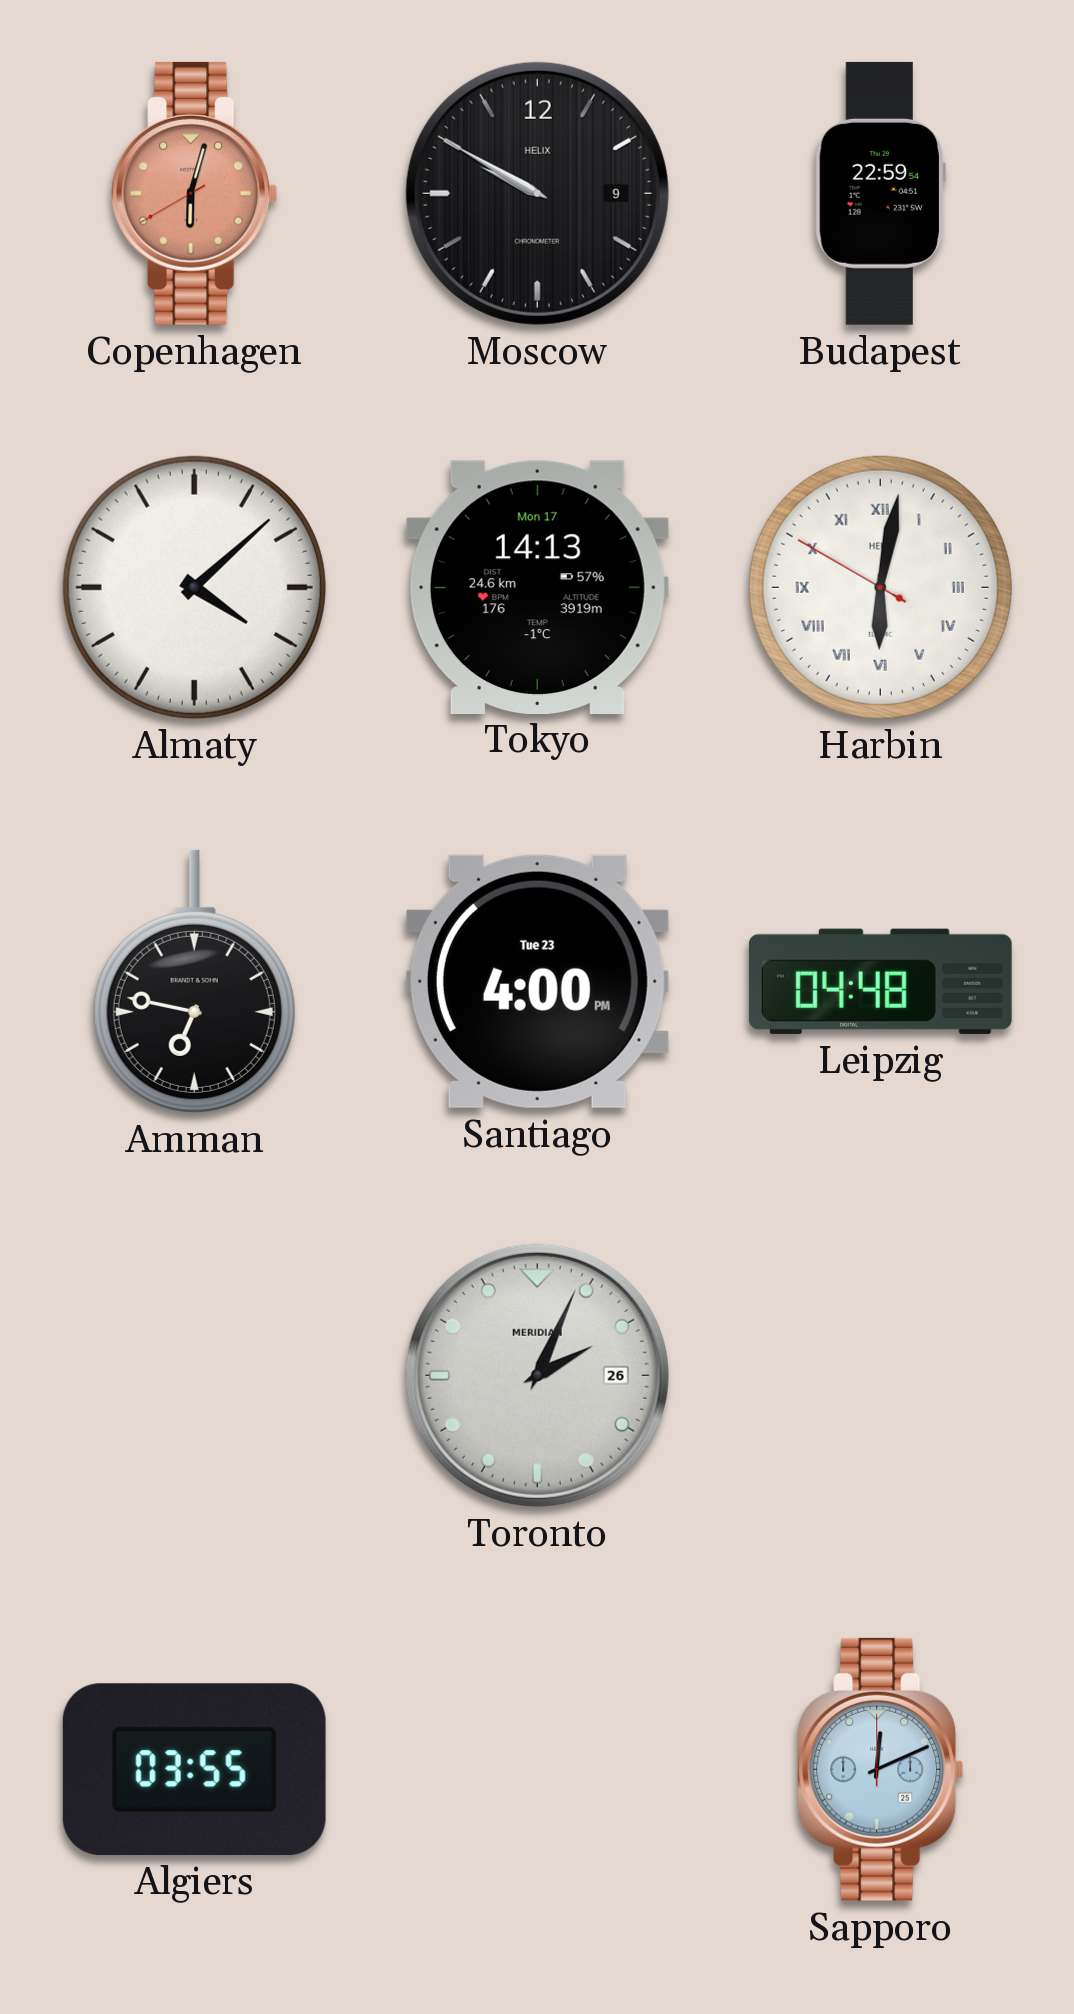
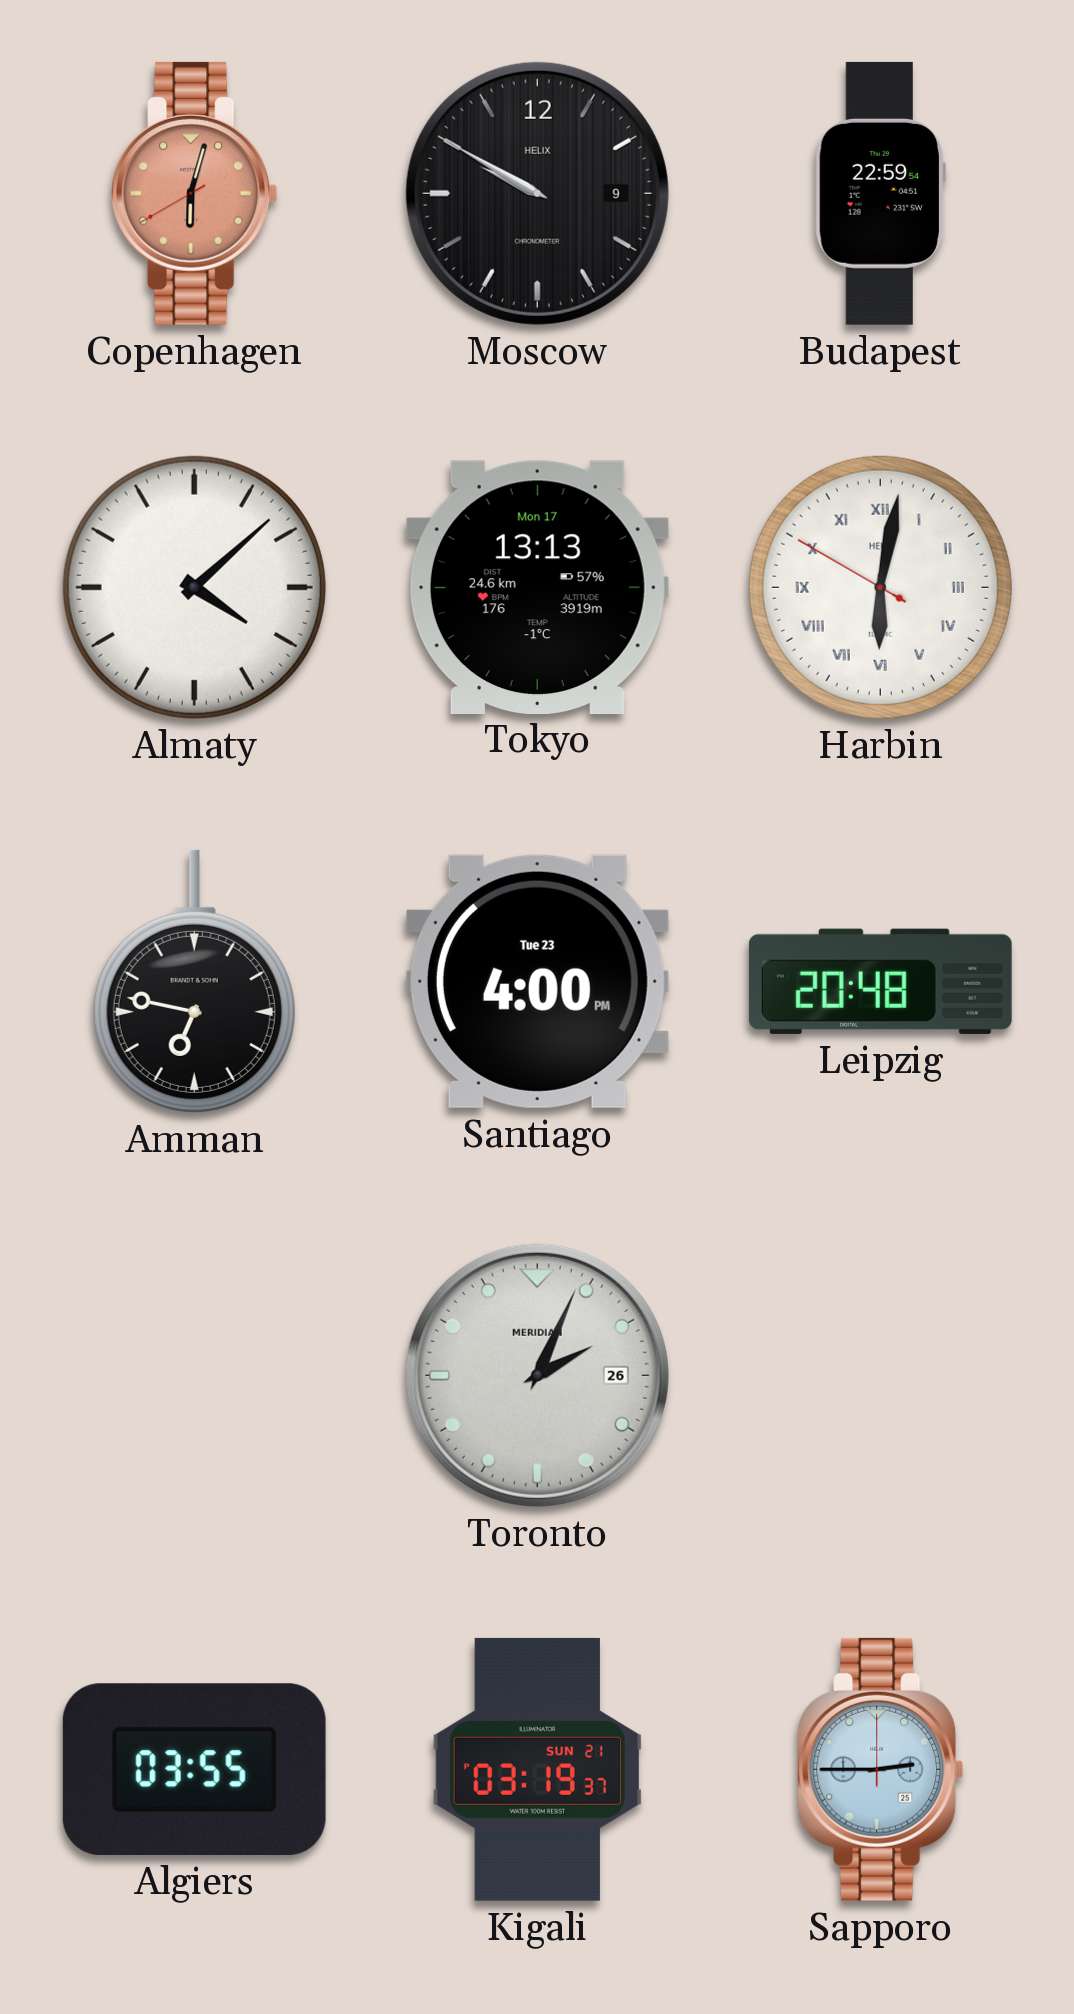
Tokyo: 14:13 -> 13:13
Leipzig: 04:48 -> 20:48
Kigali: none -> 03:19
Sapporo: 12:11 -> 2:45
